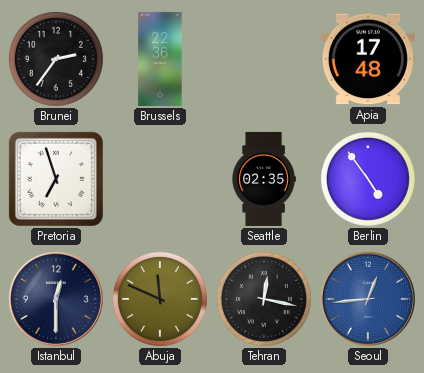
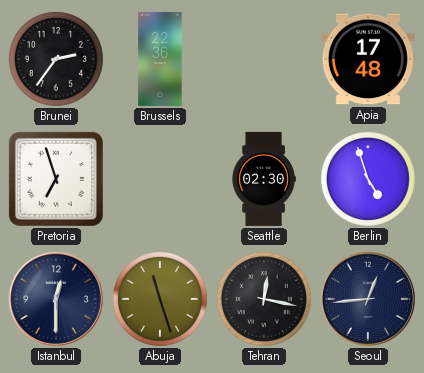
Seattle: 02:35 -> 02:30
Berlin: 4:54 -> 4:57
Abuja: 11:49 -> 11:27
Seoul dial: blue -> navy
